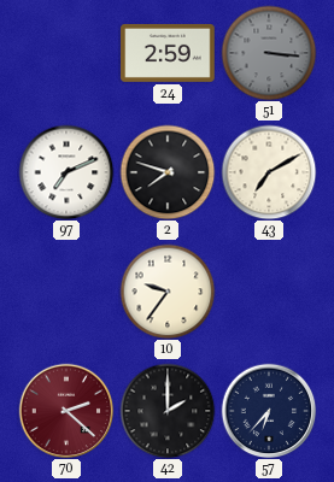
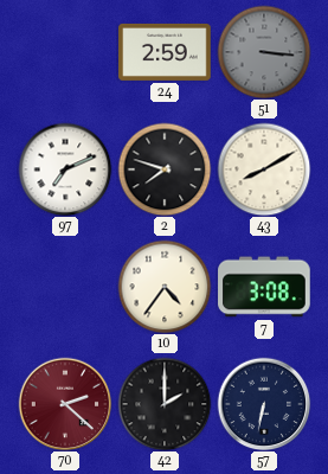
43: 7:10 -> 8:10
10: 9:36 -> 4:36
7: none -> 3:08
57: 6:37 -> 6:32
